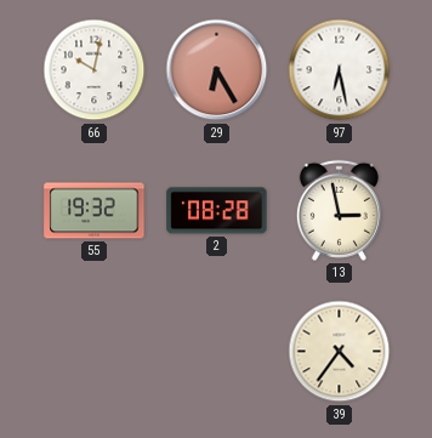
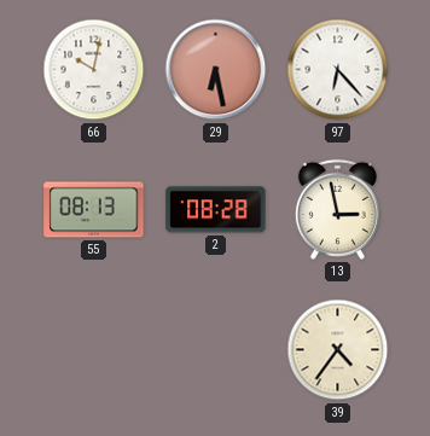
29: 6:25 -> 6:28
97: 6:28 -> 6:23
55: 19:32 -> 08:13
